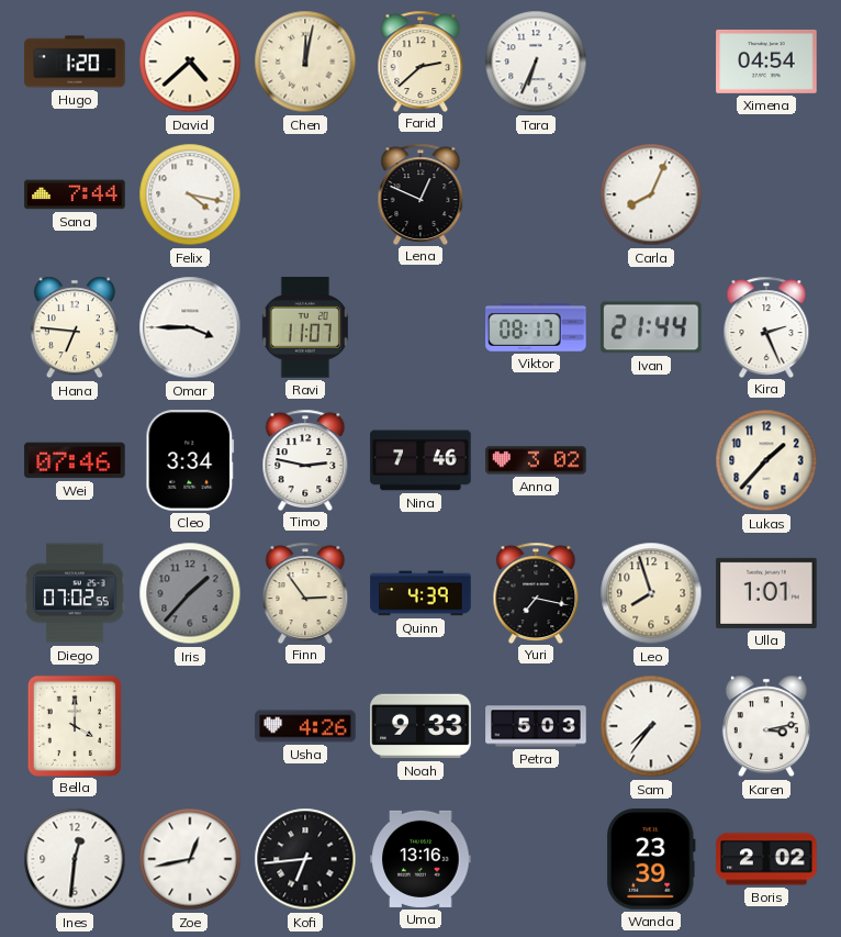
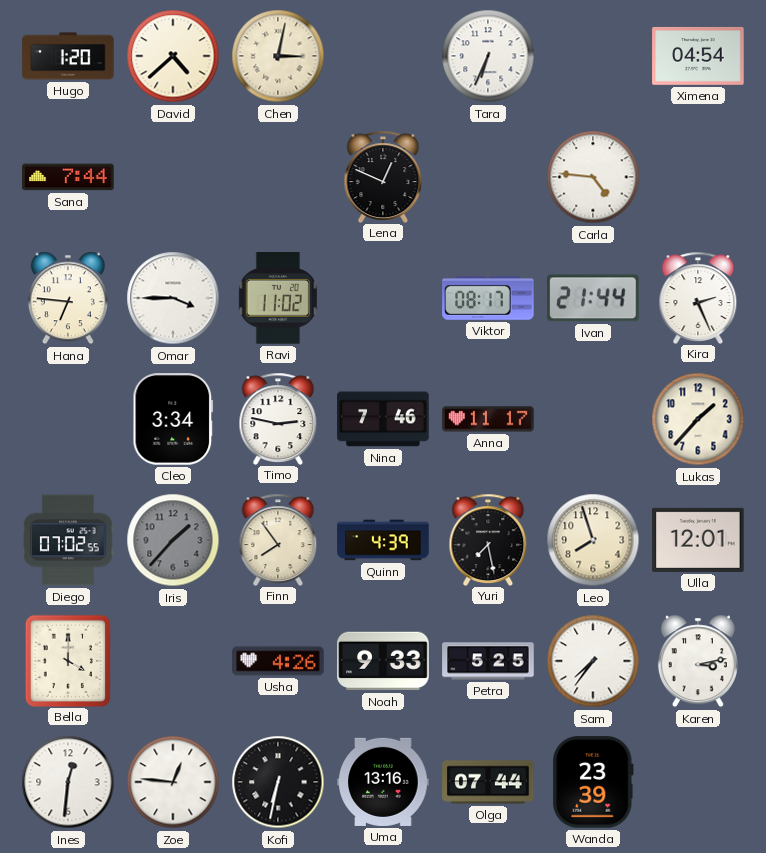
Chen: 12:02 -> 3:02
Farid: 2:38 -> none
Felix: 4:17 -> none
Carla: 8:04 -> 4:46
Ravi: 11:07 -> 11:02
Wei: 07:46 -> none
Anna: 3:02 -> 11:17
Finn: 2:54 -> 7:54
Yuri: 7:17 -> 7:28
Ulla: 1:01 -> 12:01
Petra: 5:03 -> 5:25
Zoe: 12:43 -> 12:46
Kofi: 6:44 -> 6:32
Olga: none -> 07:44
Boris: 2:02 -> none
